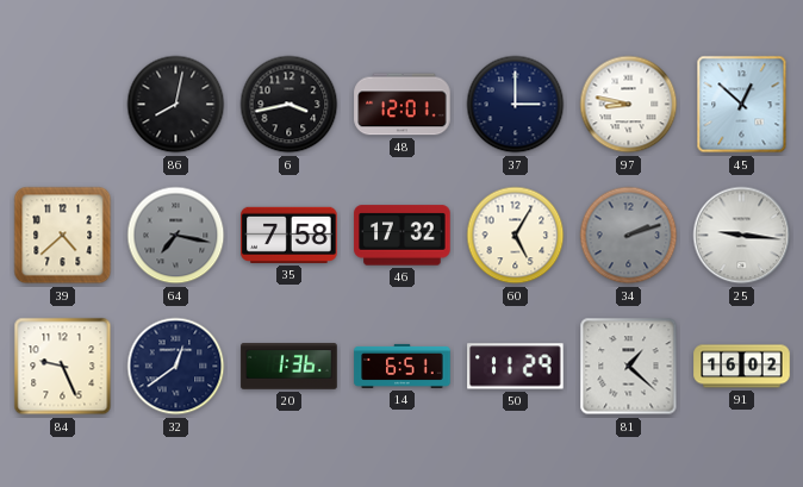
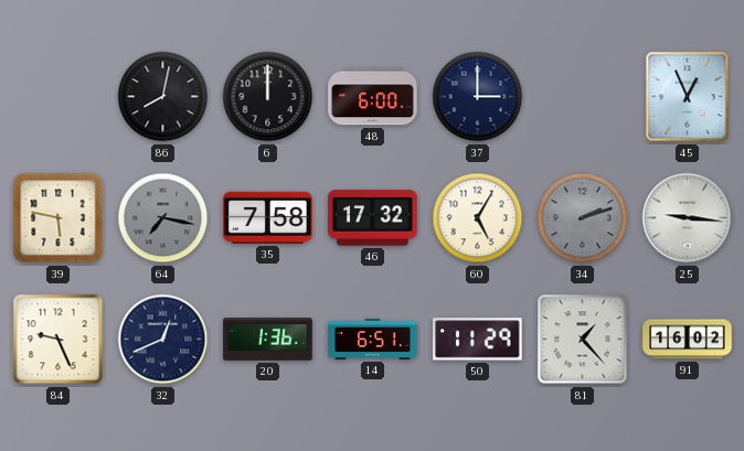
6: 3:43 -> 12:00
48: 12:01 -> 6:00
97: 8:47 -> none
45: 12:52 -> 12:56
39: 4:38 -> 5:47
32: 12:39 -> 12:41
81: 1:22 -> 1:23
